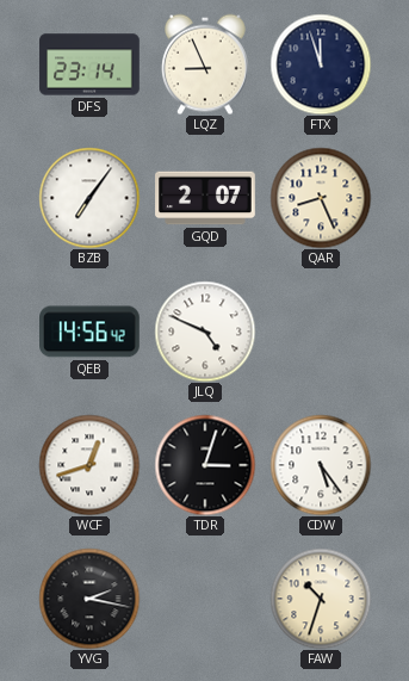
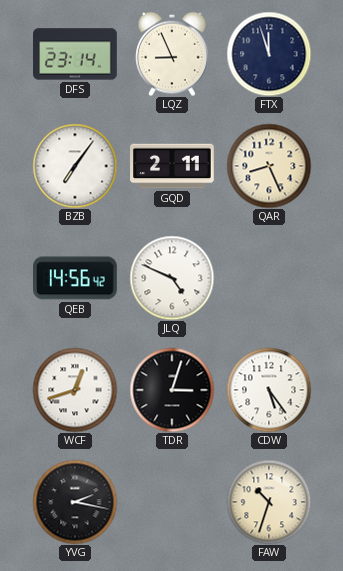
GQD: 2:07 -> 2:11
